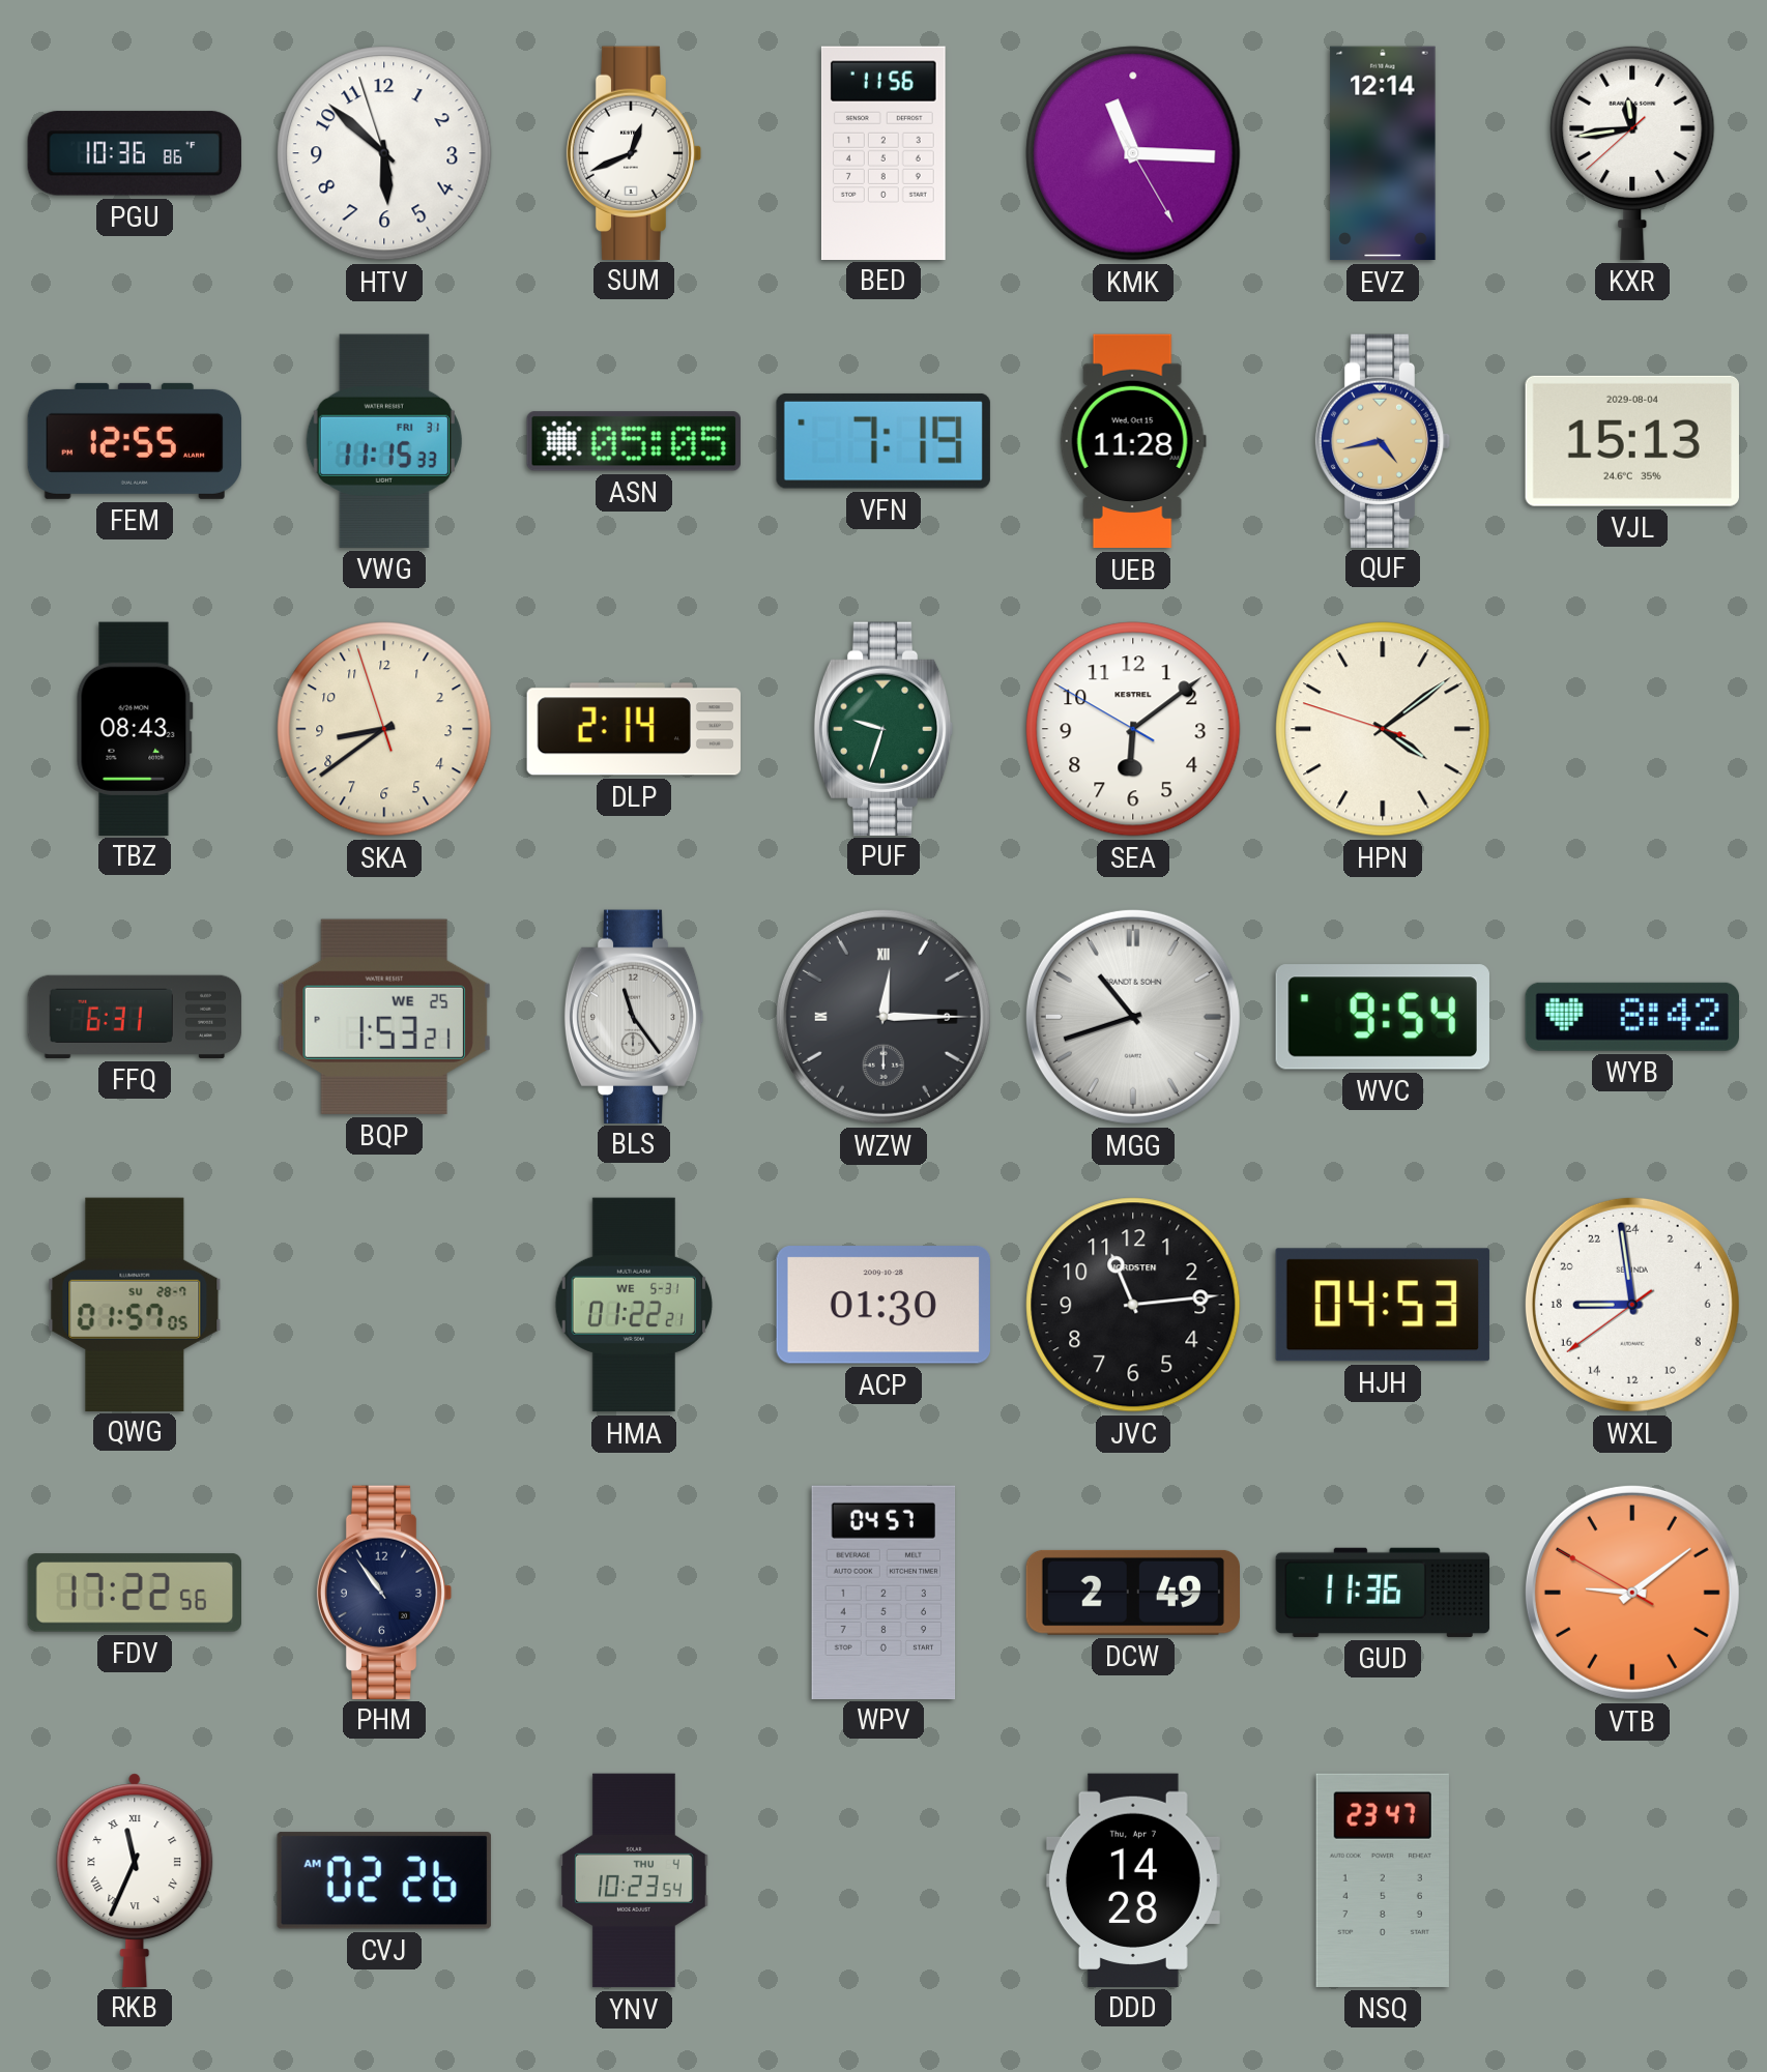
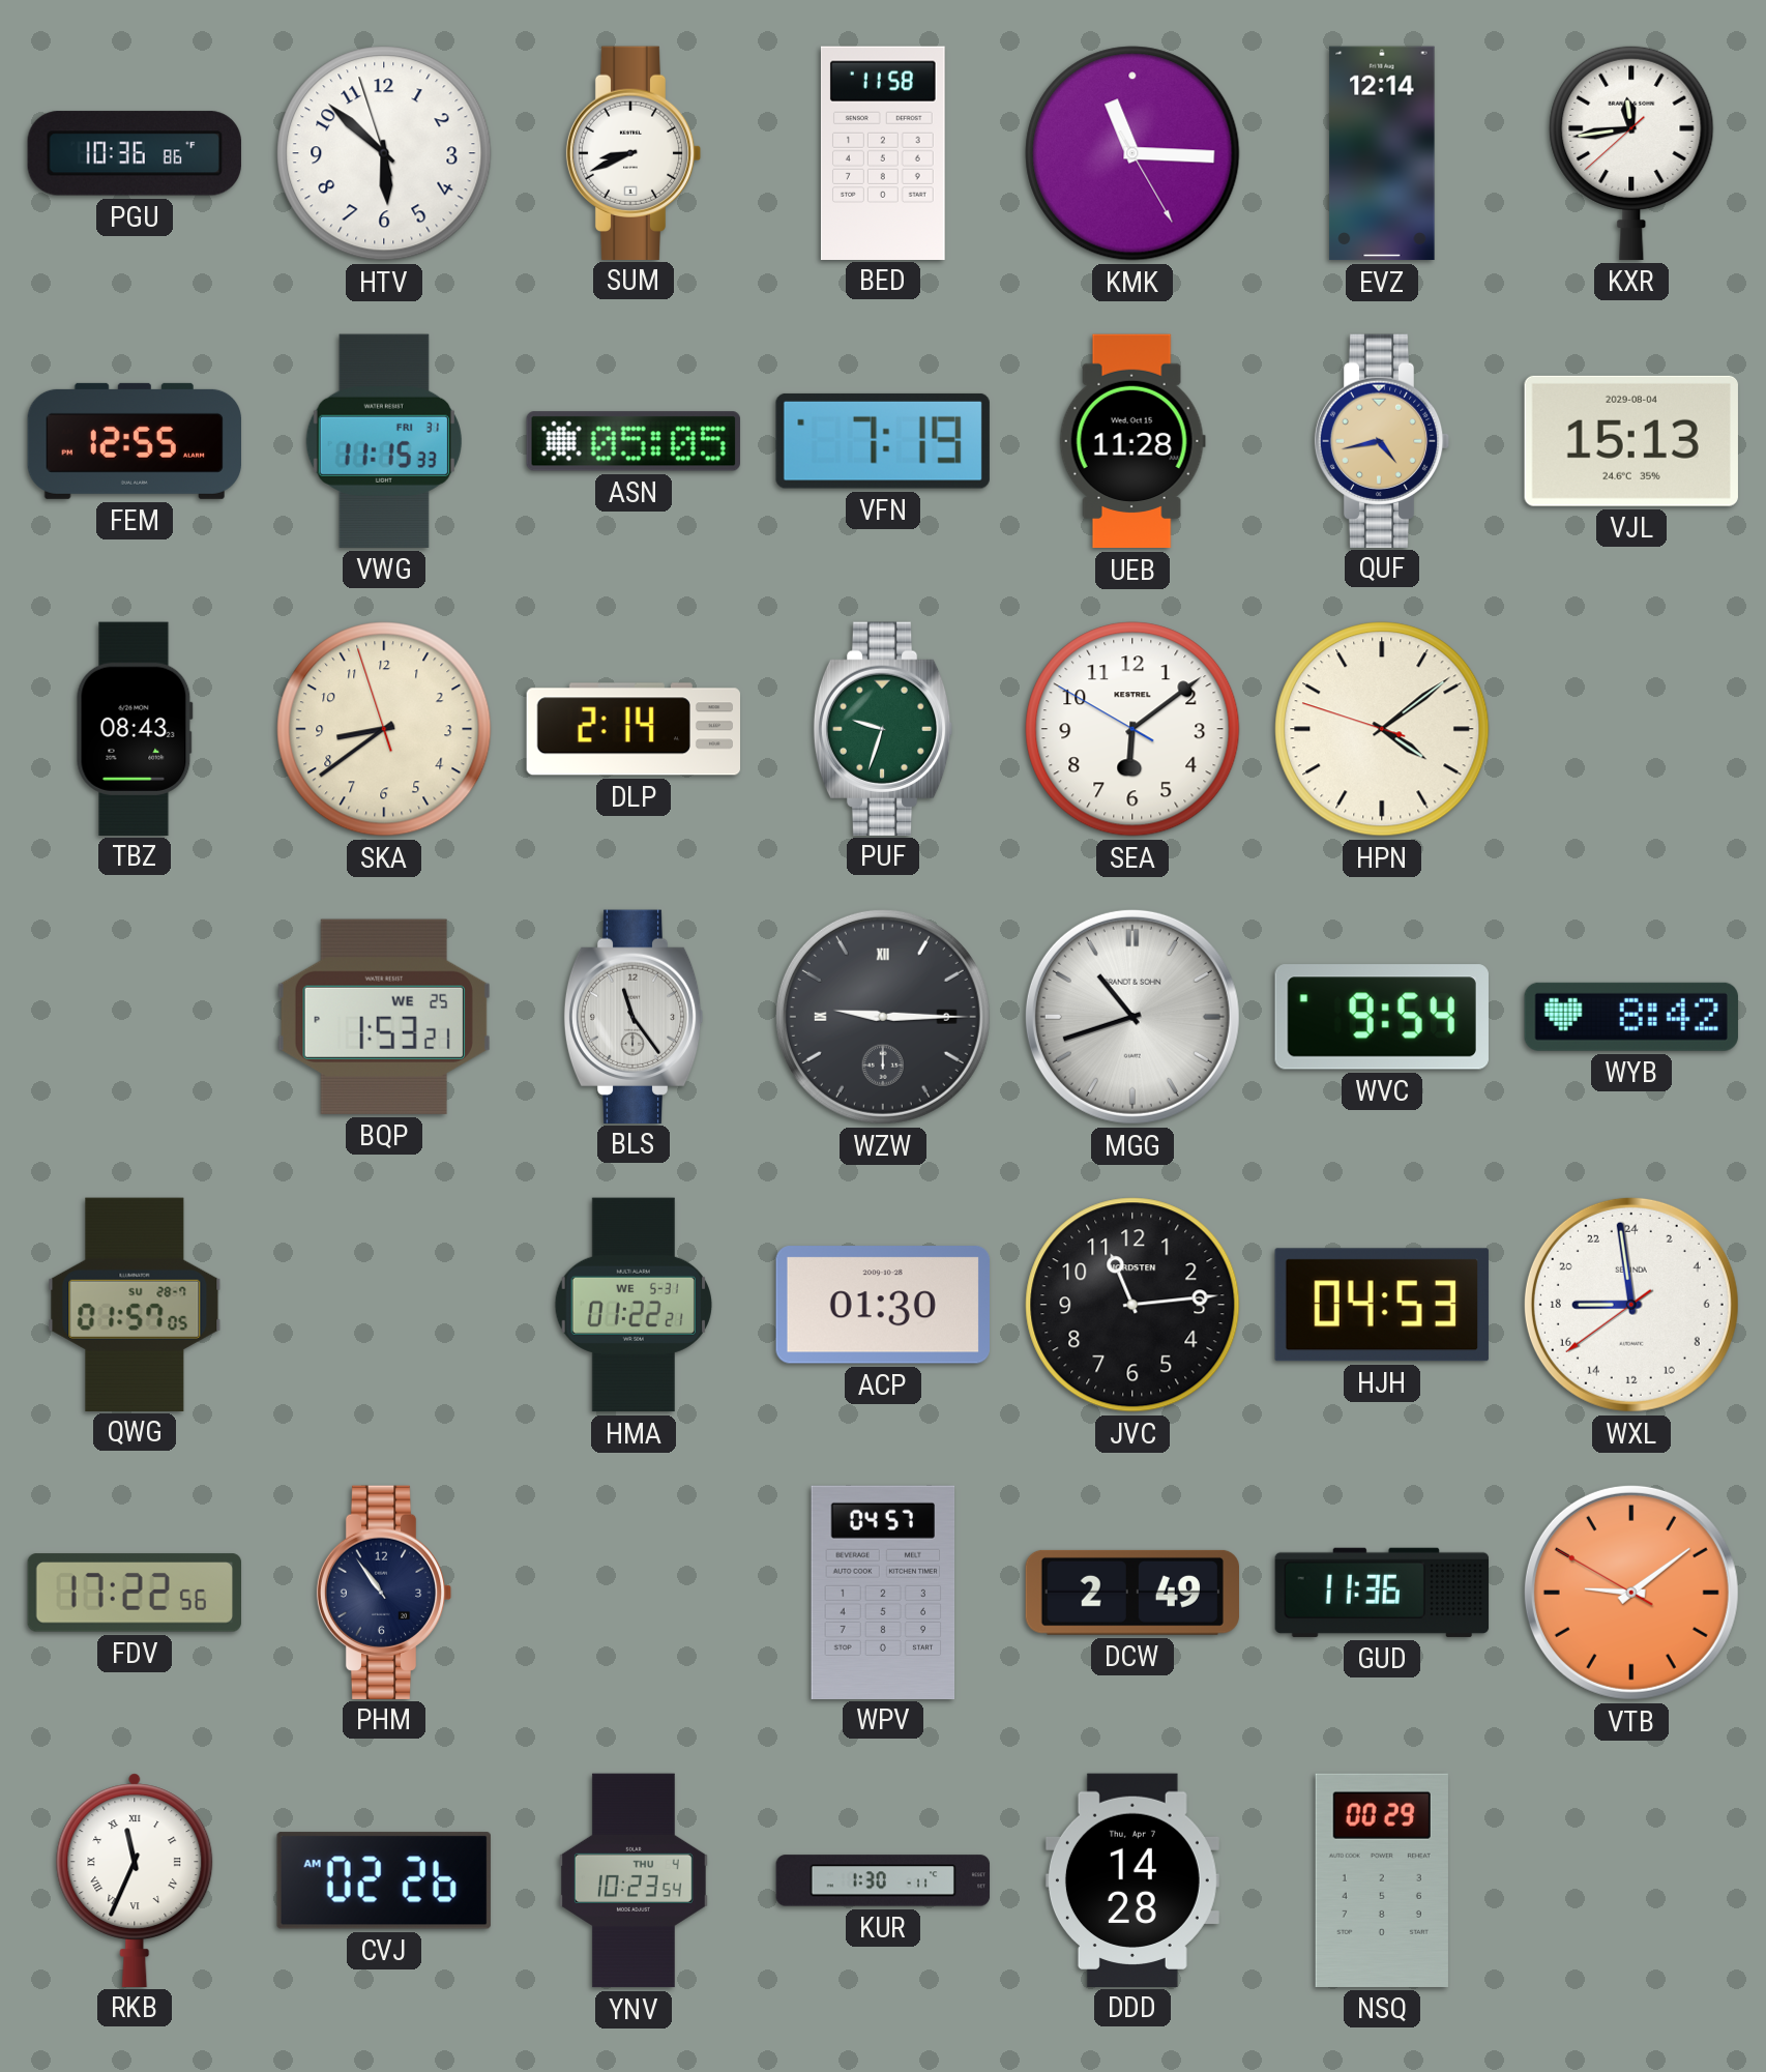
SUM: 12:41 -> 8:41
BED: 11:56 -> 11:58
FFQ: 6:31 -> none
WZW: 12:15 -> 9:15
KUR: none -> 1:30
NSQ: 23:47 -> 00:29
